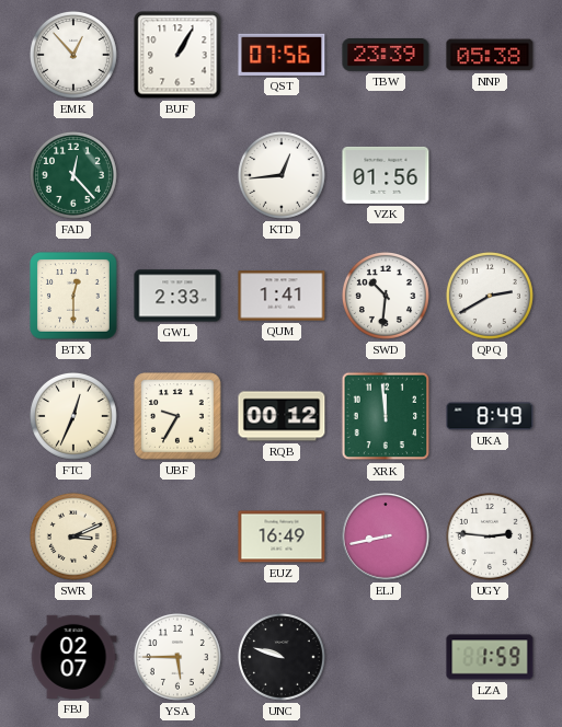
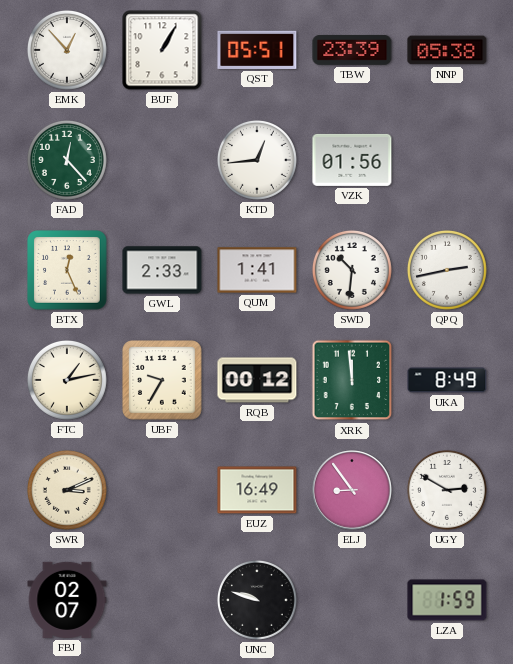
QST: 07:56 -> 05:51
BTX: 12:30 -> 12:26
QPQ: 2:40 -> 2:43
FTC: 12:34 -> 1:13
ELJ: 8:43 -> 8:54
UGY: 2:46 -> 2:50
YSA: 5:45 -> none
